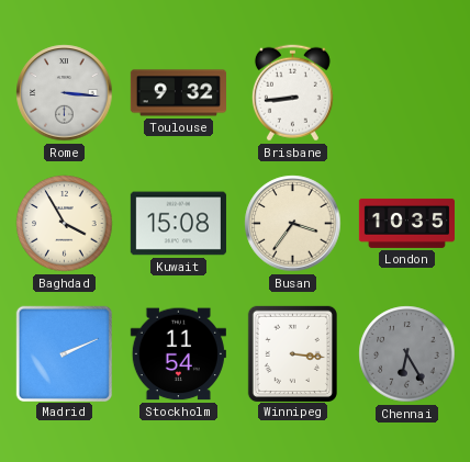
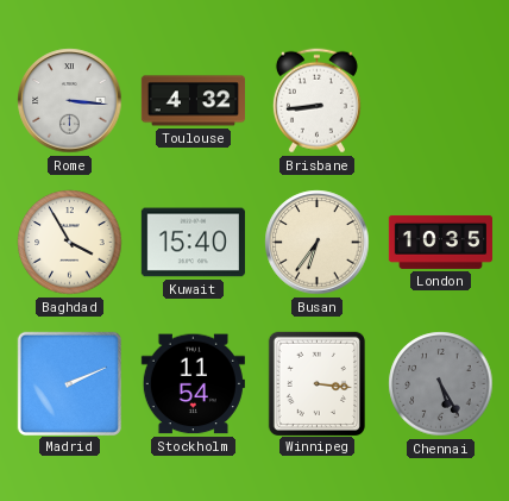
Toulouse: 9:32 -> 4:32
Kuwait: 15:08 -> 15:40
Busan: 3:36 -> 6:36
Chennai: 6:25 -> 5:25
